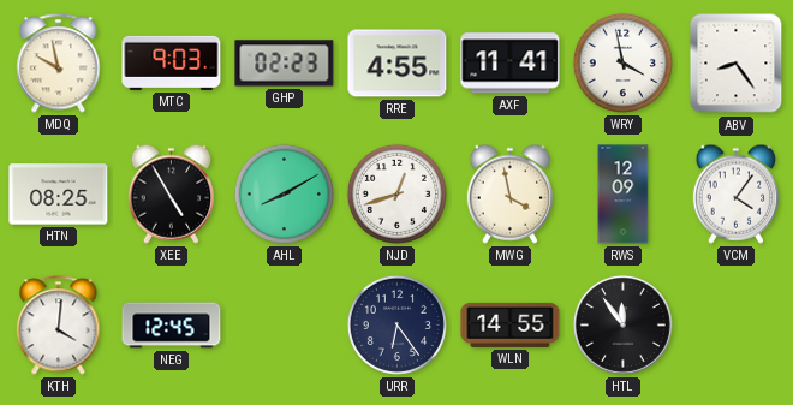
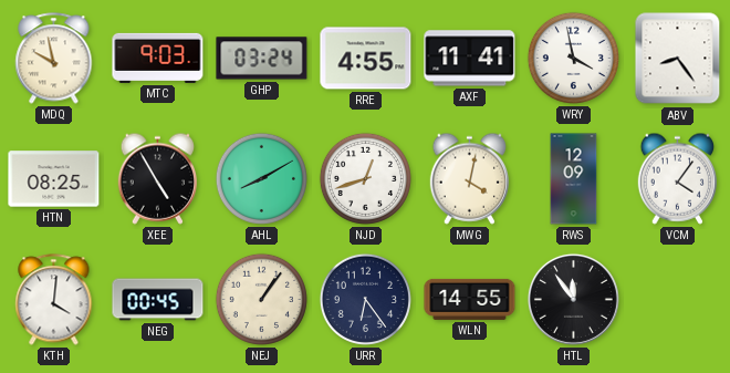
GHP: 02:23 -> 03:24
MWG: 3:58 -> 4:02
NEG: 12:45 -> 00:45
NEJ: none -> 1:06
